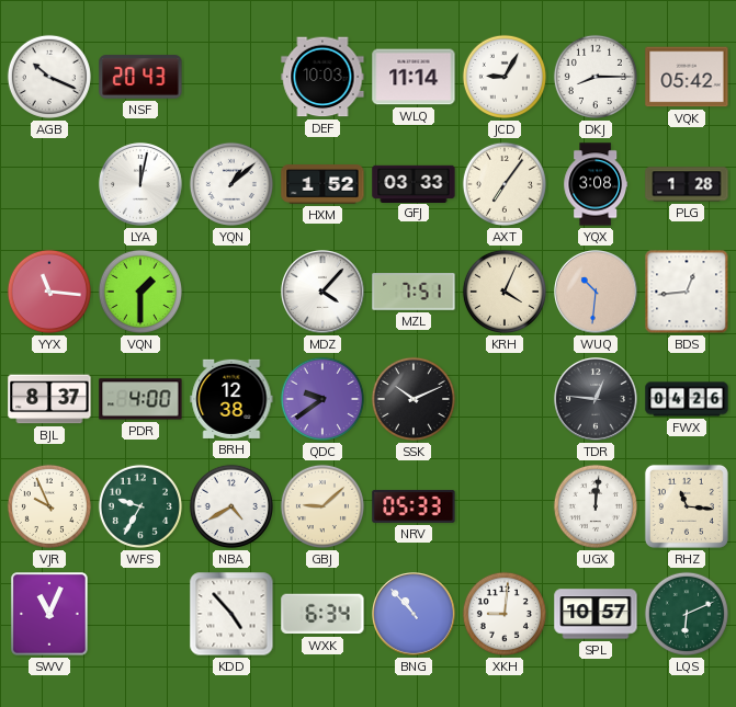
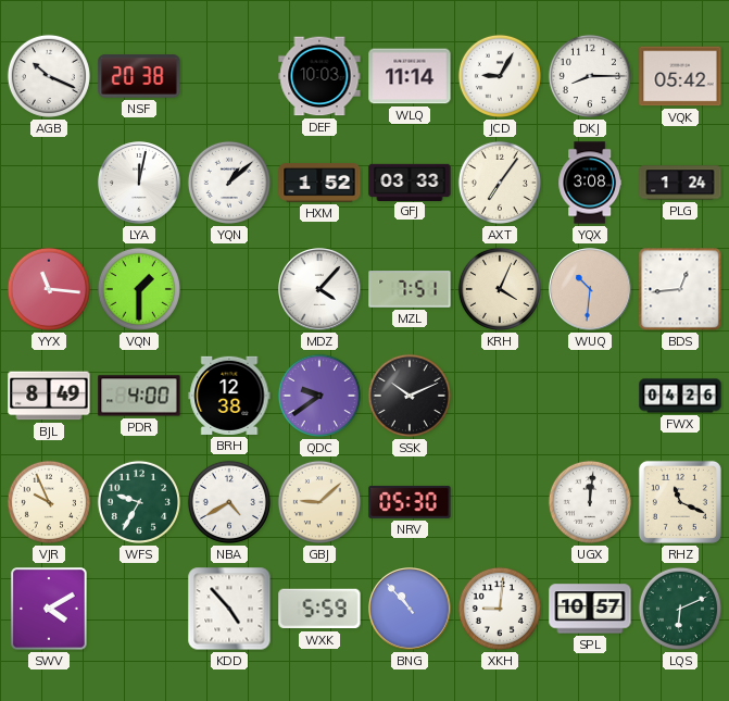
NSF: 20:43 -> 20:38
PLG: 1:28 -> 1:24
BJL: 8:37 -> 8:49
TDR: 12:46 -> none
NRV: 05:33 -> 05:30
RHZ: 11:16 -> 11:19
SWV: 11:04 -> 4:10
WXK: 6:34 -> 5:59
